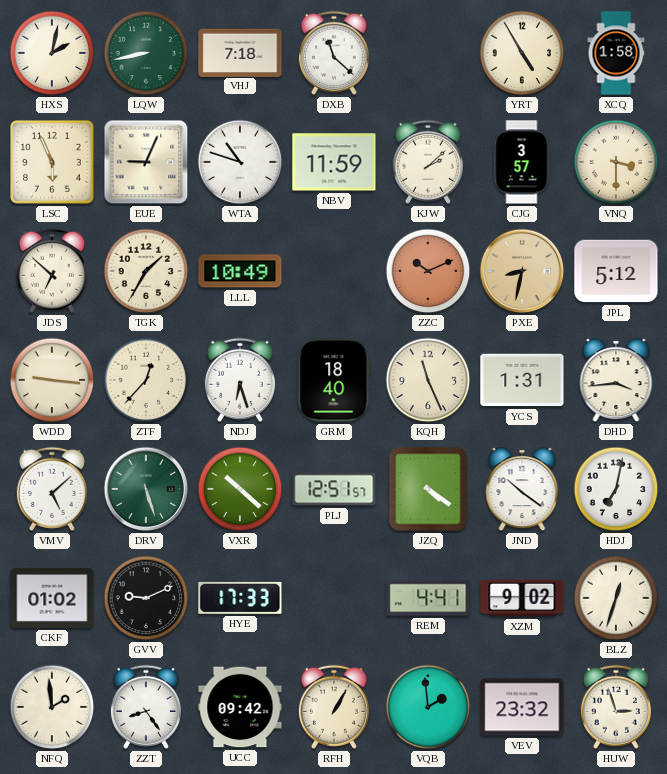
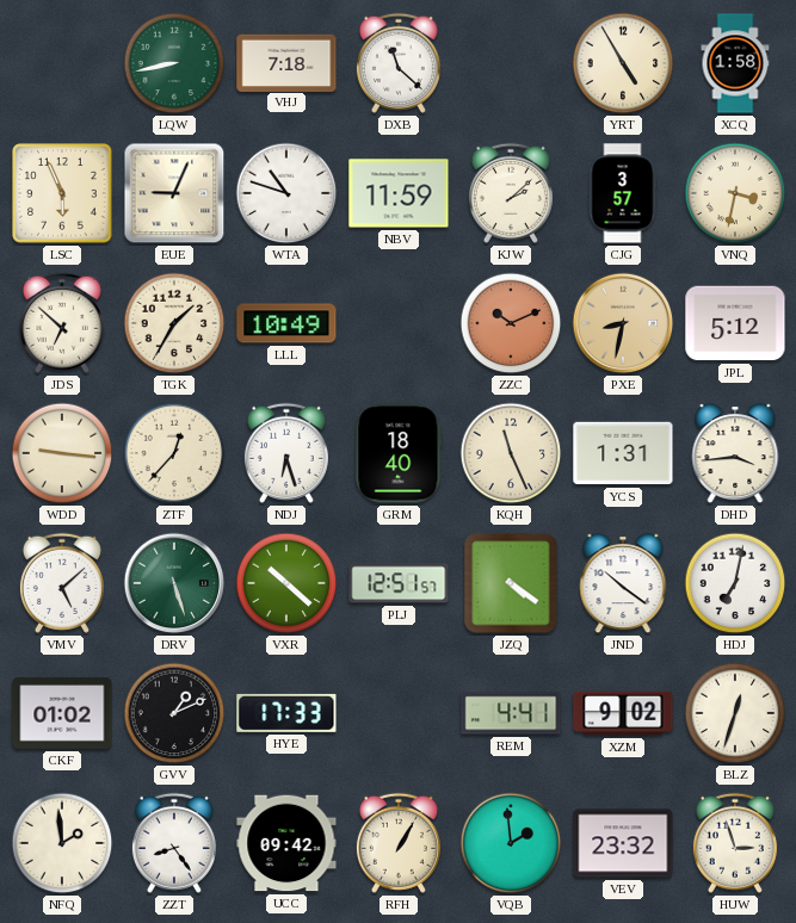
HXS: 2:02 -> none
VNQ: 3:30 -> 3:32
GVV: 9:11 -> 1:11
